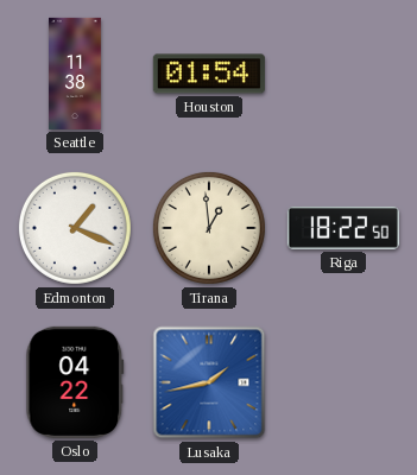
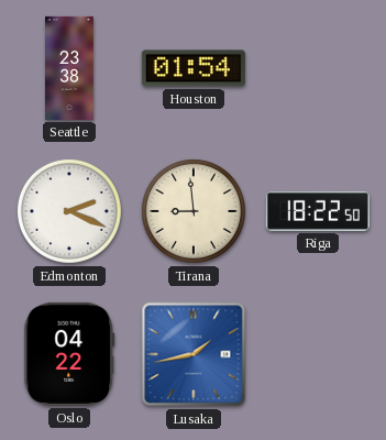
Seattle: 11:38 -> 23:38
Edmonton: 1:19 -> 2:19
Tirana: 12:59 -> 8:59
